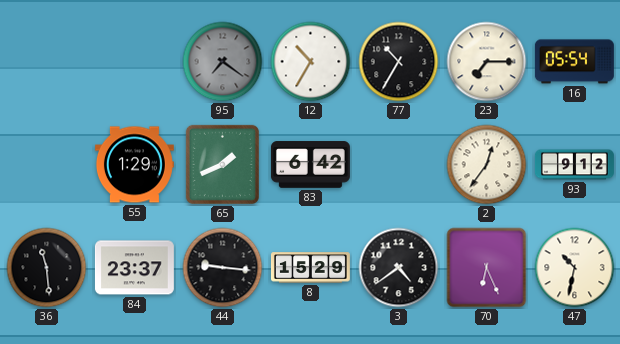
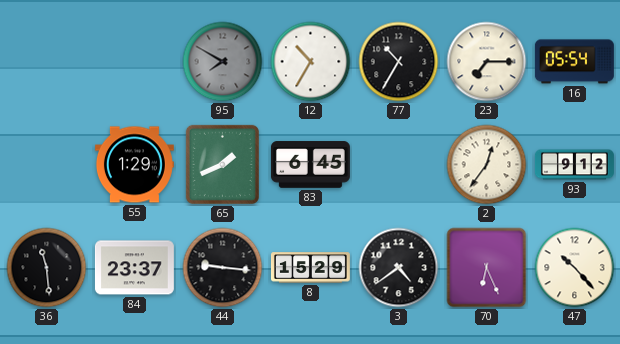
95: 7:21 -> 7:50
83: 6:42 -> 6:45
47: 10:32 -> 10:23
